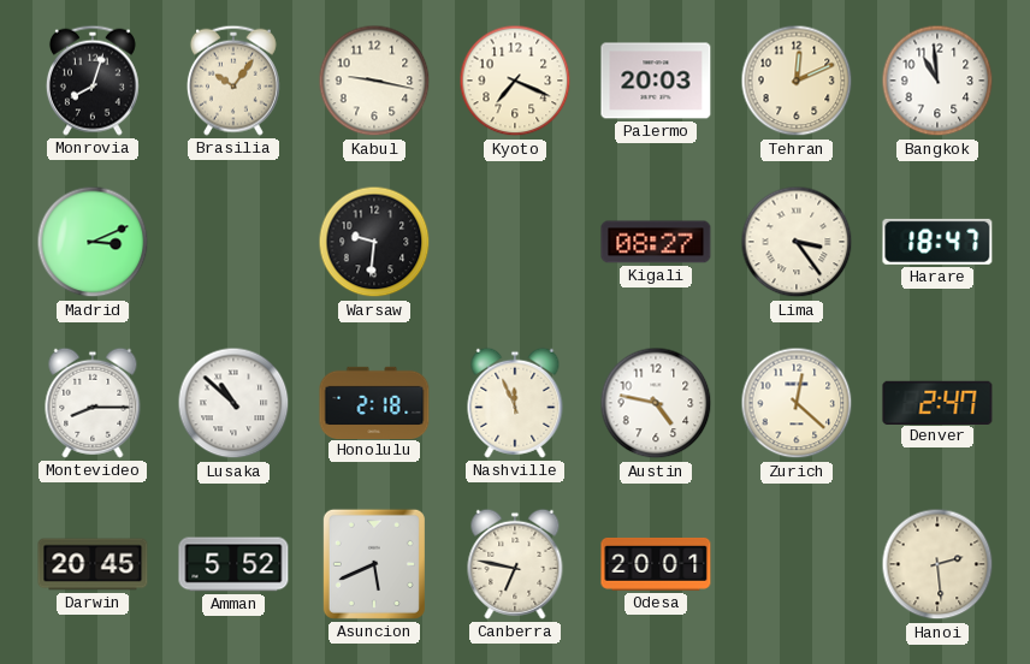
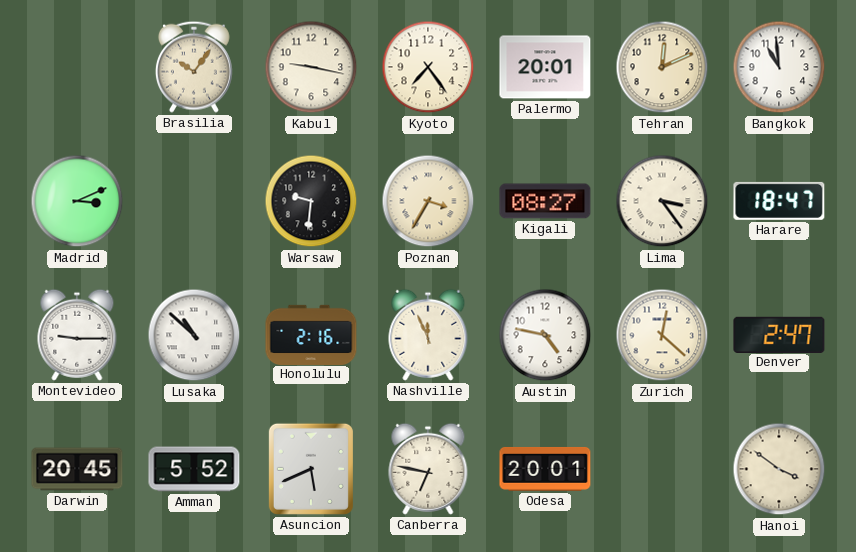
Monrovia: 8:03 -> none
Kyoto: 7:19 -> 7:24
Palermo: 20:03 -> 20:01
Poznan: none -> 3:35
Montevideo: 8:15 -> 9:15
Honolulu: 2:18 -> 2:16
Hanoi: 2:29 -> 3:51
